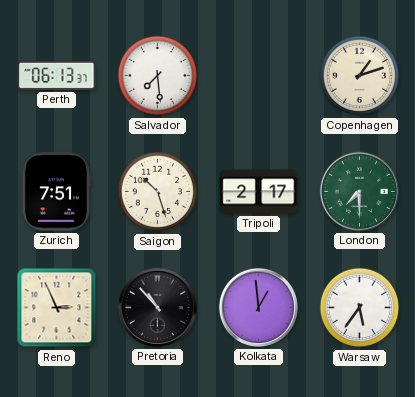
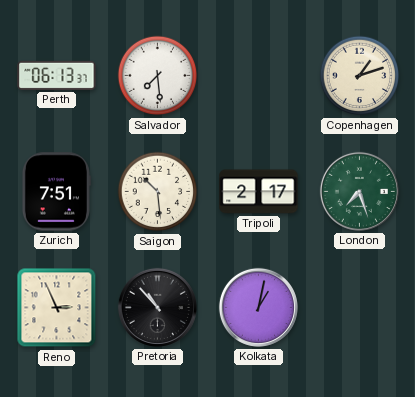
Saigon: 10:27 -> 10:29
London: 7:30 -> 7:27
Kolkata: 12:59 -> 1:02
Warsaw: 5:36 -> none
